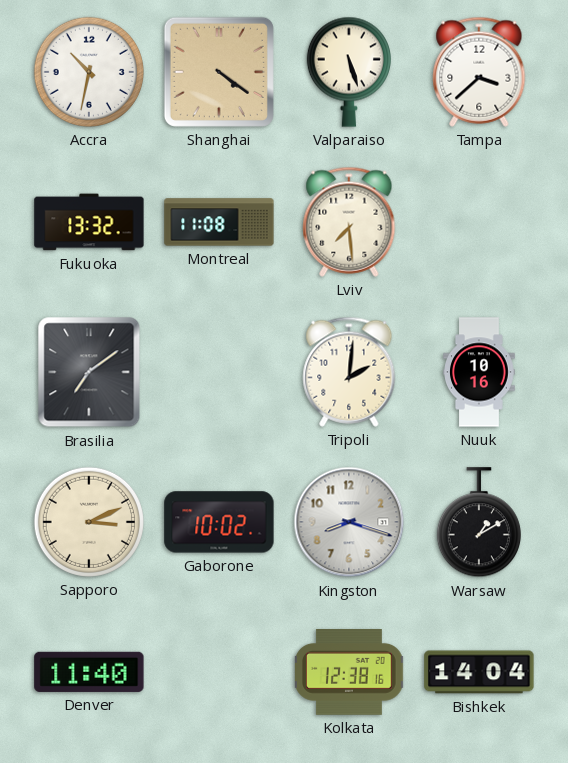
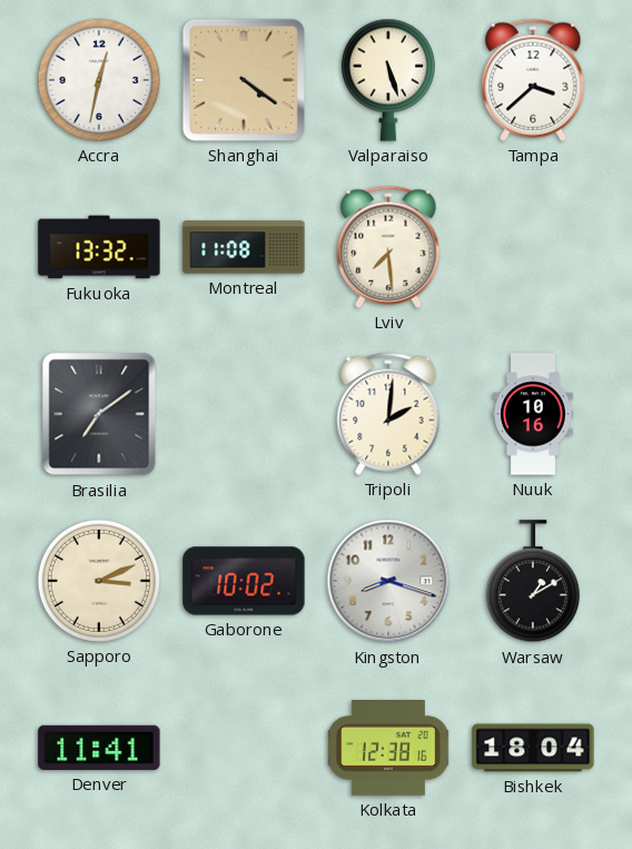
Accra: 10:32 -> 12:32
Denver: 11:40 -> 11:41
Bishkek: 14:04 -> 18:04
